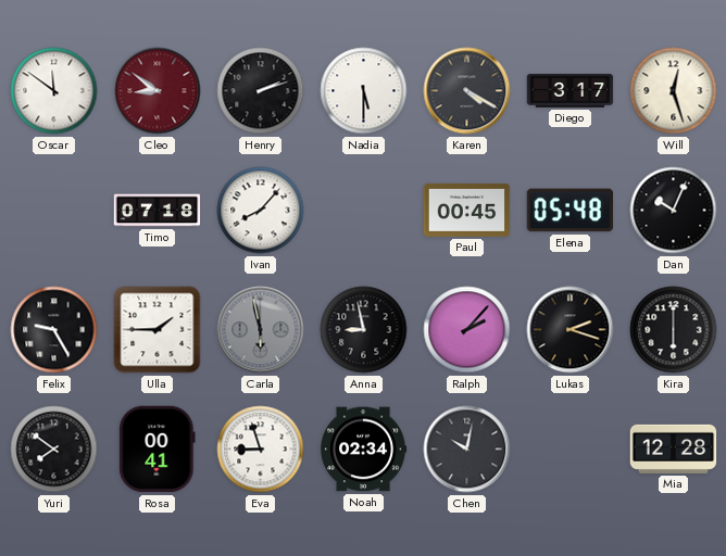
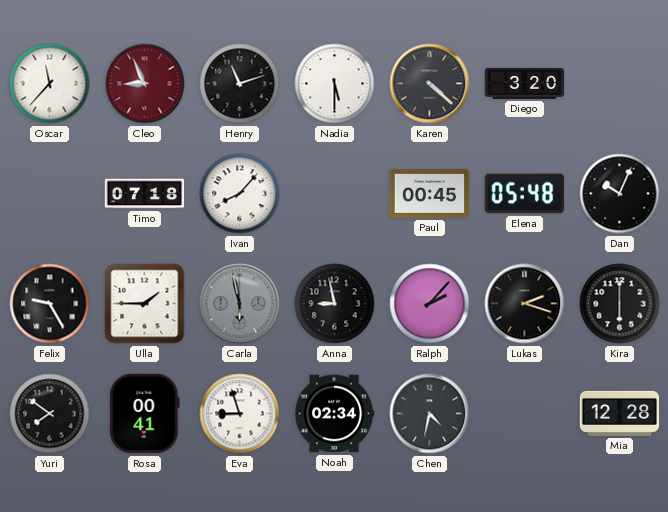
Oscar: 11:51 -> 11:37
Cleo: 8:51 -> 8:56
Henry: 2:12 -> 11:12
Karen: 4:20 -> 4:22
Diego: 3:17 -> 3:20
Will: 12:27 -> none
Chen: 10:02 -> 4:32
